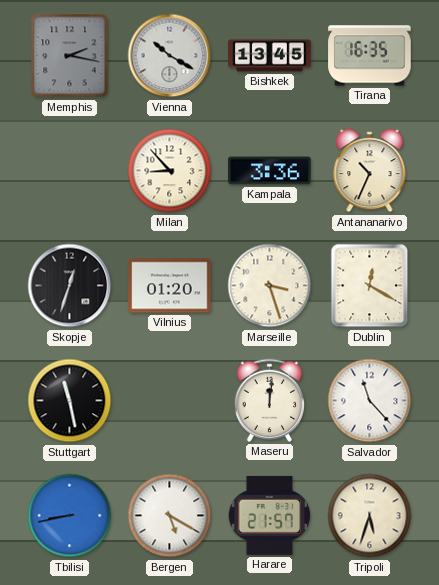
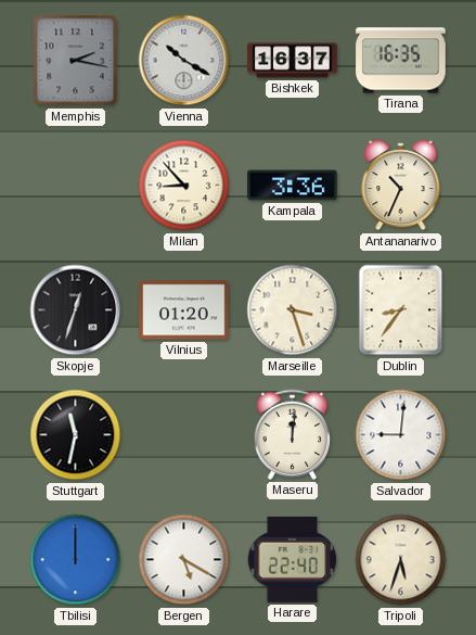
Bishkek: 13:45 -> 16:37
Dublin: 12:20 -> 8:36
Stuttgart: 11:28 -> 11:32
Salvador: 11:23 -> 9:01
Tbilisi: 8:43 -> 12:00
Harare: 21:57 -> 22:40
